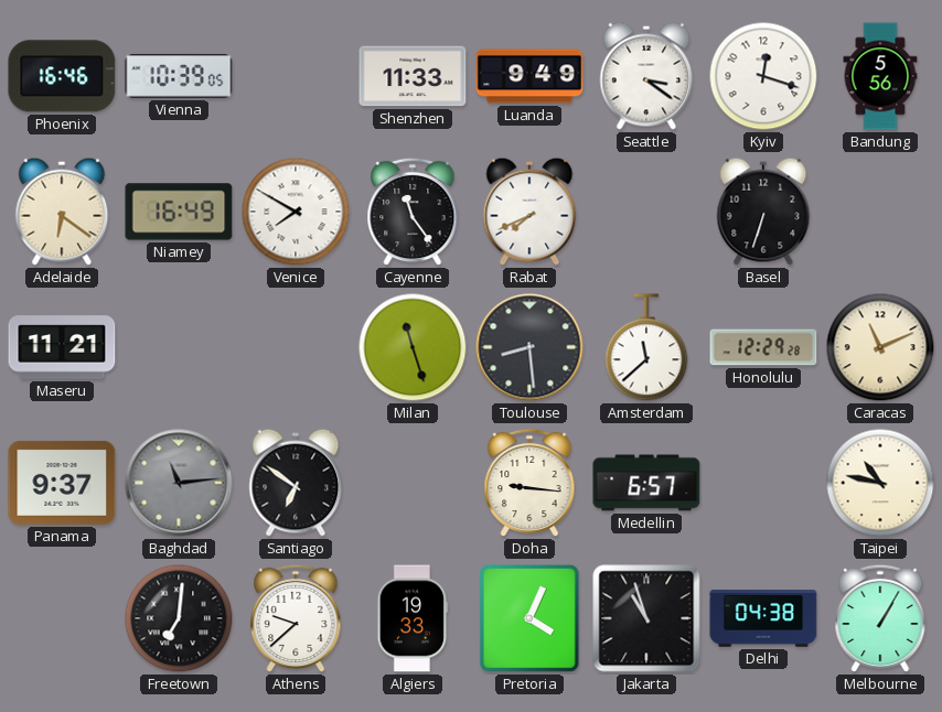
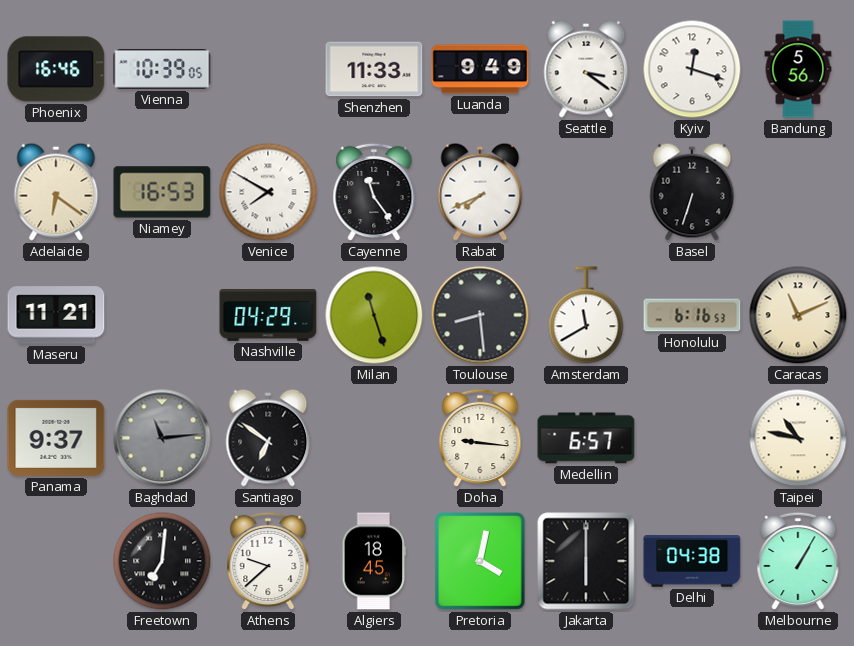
Niamey: 16:49 -> 16:53
Nashville: none -> 04:29
Amsterdam: 11:38 -> 11:40
Honolulu: 12:29 -> 6:16
Algiers: 19:33 -> 18:45
Pretoria: 4:04 -> 4:02
Jakarta: 10:57 -> 6:00
